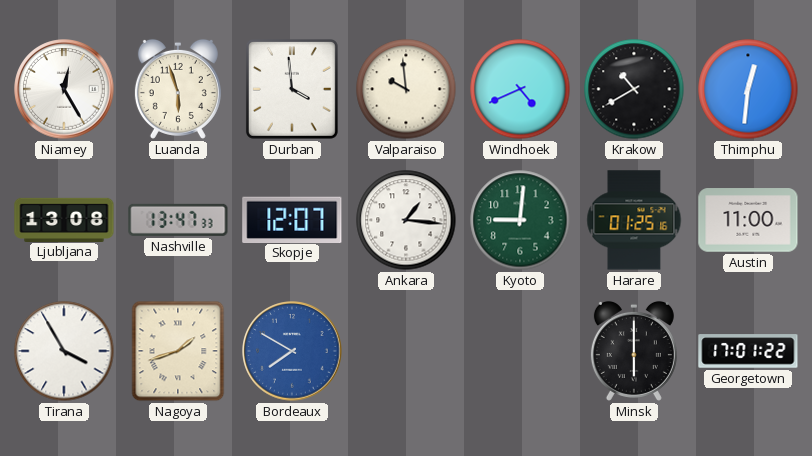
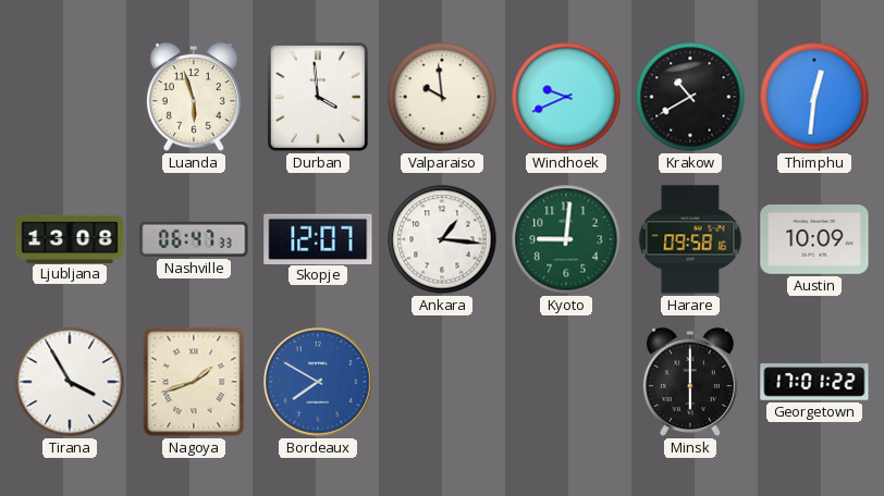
Niamey: 12:25 -> none
Windhoek: 4:41 -> 9:41
Nashville: 13:47 -> 06:47
Harare: 01:25 -> 09:58
Austin: 11:00 -> 10:09
